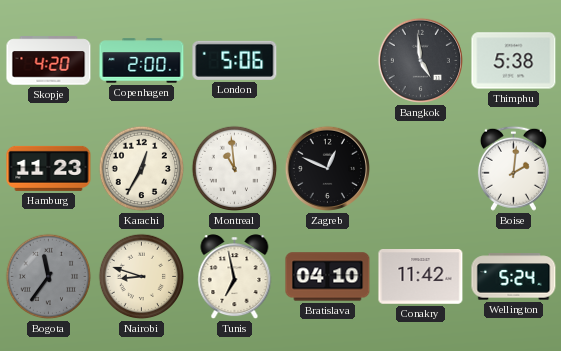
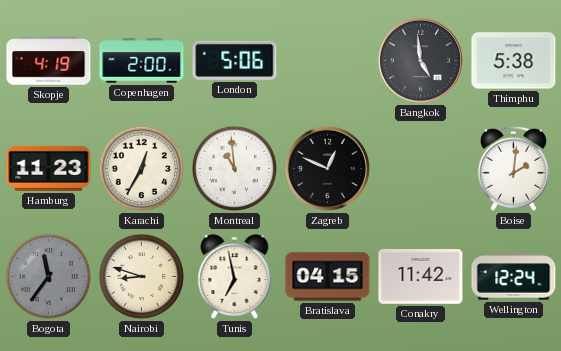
Skopje: 4:20 -> 4:19
Bratislava: 04:10 -> 04:15
Wellington: 5:24 -> 12:24
